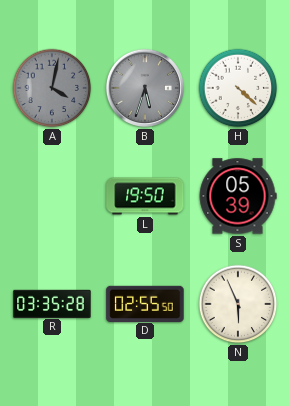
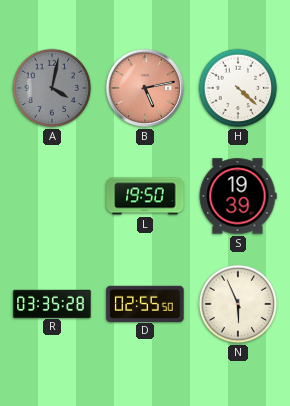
B: 5:33 -> 5:13
B dial: grey -> salmon
S: 05:39 -> 19:39
